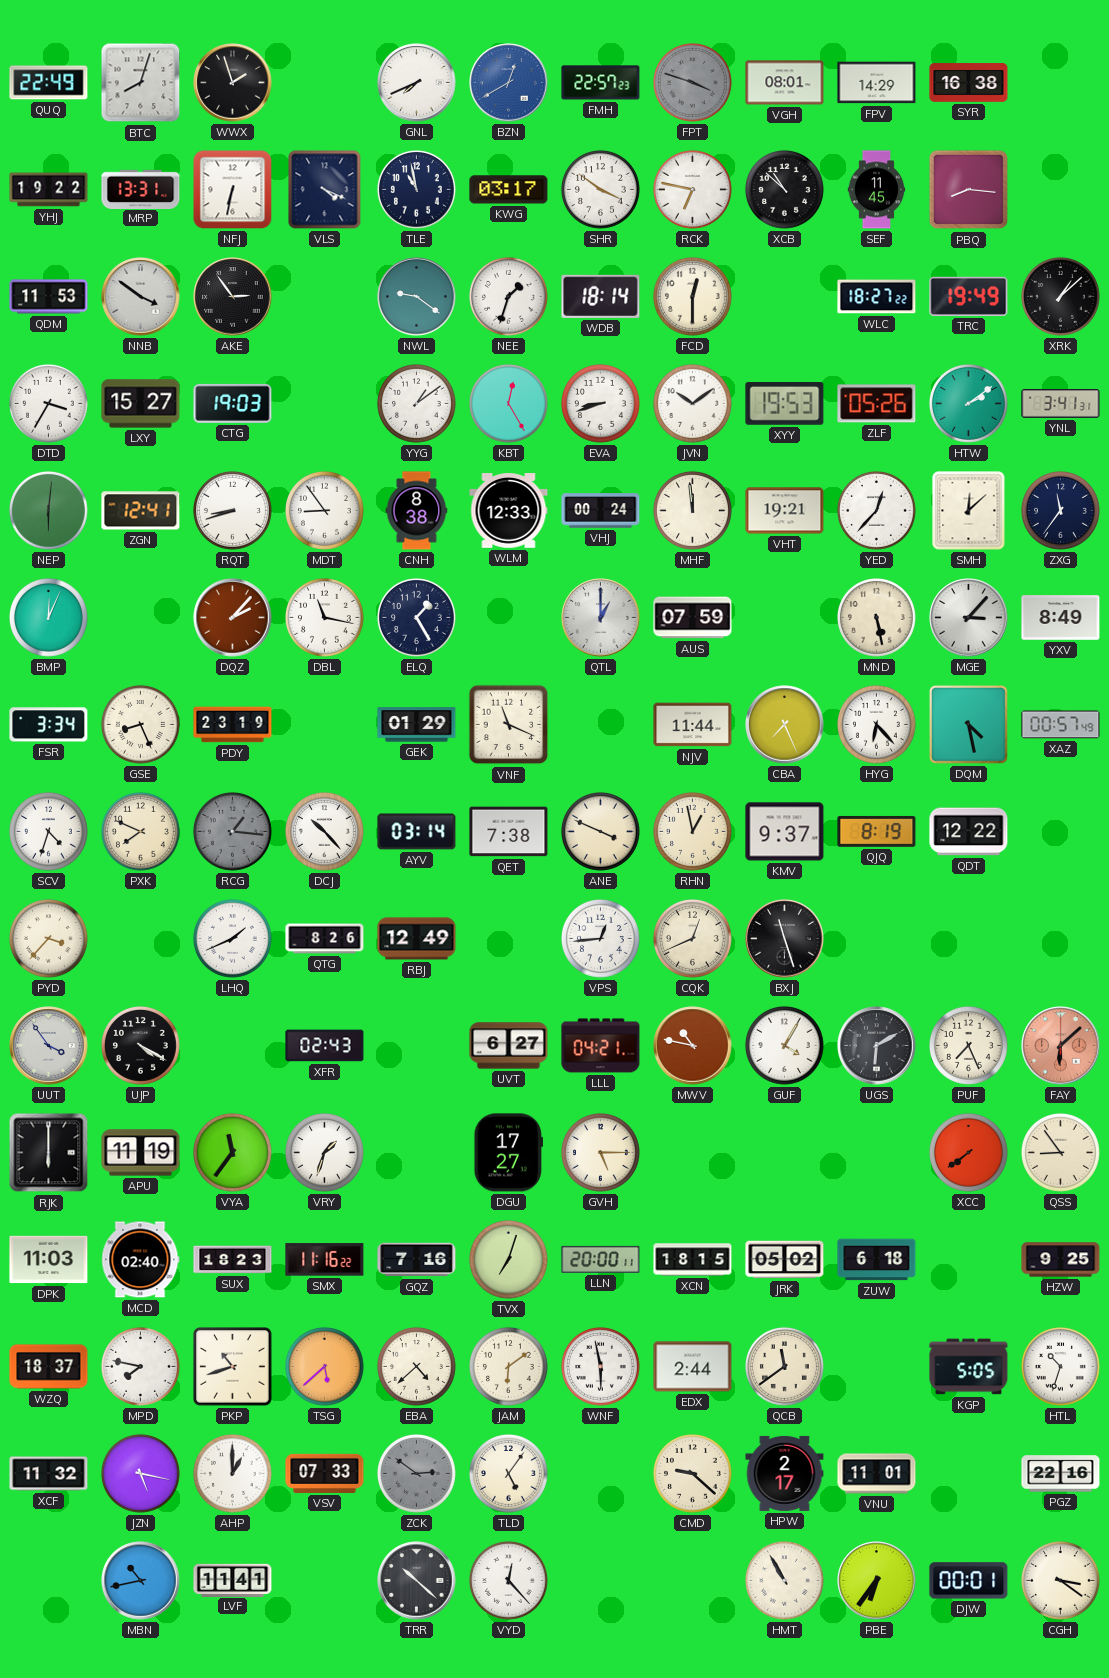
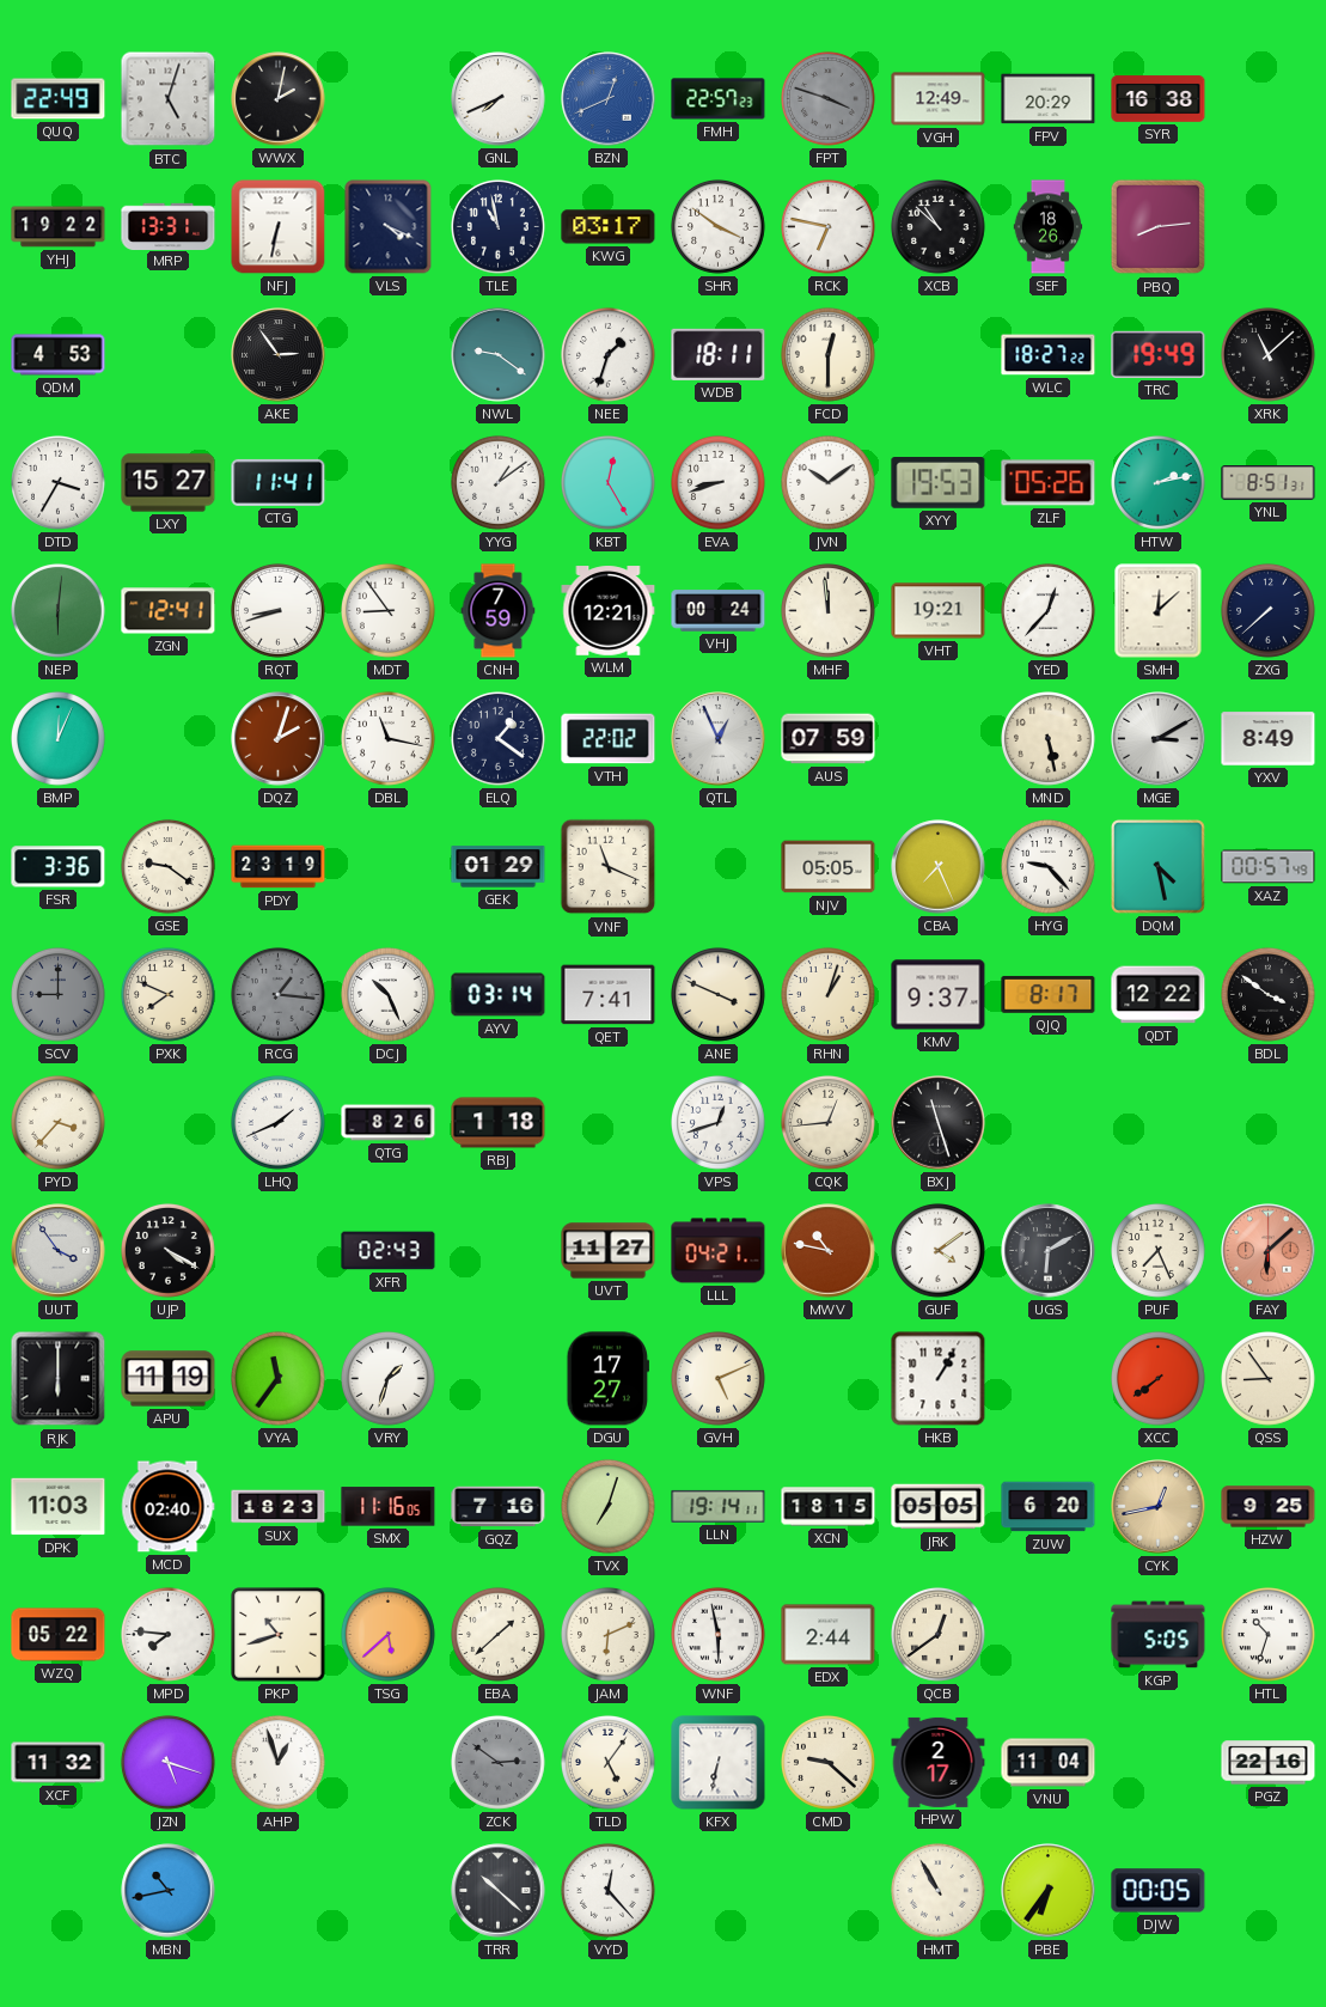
BTC: 8:03 -> 5:03
WWX: 1:57 -> 2:02
BZN: 12:40 -> 12:41
VGH: 08:01 -> 12:49
FPV: 14:29 -> 20:29
SEF: 11:45 -> 18:26
PBQ: 8:16 -> 8:14
QDM: 11:53 -> 4:53
NNB: 3:51 -> none
WDB: 18:14 -> 18:11
XRK: 1:08 -> 11:08
CTG: 19:03 -> 11:41
HTW: 2:09 -> 2:13
YNL: 3:41 -> 8:51
CNH: 8:38 -> 7:59
WLM: 12:33 -> 12:21
ZXG: 11:36 -> 7:38
DQZ: 2:07 -> 2:03
ELQ: 1:25 -> 1:21
VTH: none -> 22:02
QTL: 1:00 -> 12:56
MGE: 3:07 -> 3:10
FSR: 3:34 -> 3:36
GSE: 8:26 -> 9:21
NJV: 11:44 -> 05:05
HYG: 6:23 -> 9:23
SCV: 4:33 -> 9:00
SCV dial: white -> grey
DCJ: 10:23 -> 10:26
QET: 7:38 -> 7:41
RHN: 12:58 -> 1:03
QJQ: 8:19 -> 8:17
BDL: none -> 3:51
RBJ: 12:49 -> 1:18
VPS: 12:44 -> 12:42
CQK: 12:41 -> 12:44
UVT: 6:27 -> 11:27
GUF: 4:05 -> 4:09
GVH: 5:15 -> 5:11
HKB: none -> 1:05
SMX: 11:16:22 -> 11:16:05
LLN: 20:00 -> 19:14
JRK: 05:02 -> 05:05
ZUW: 6:18 -> 6:20
CYK: none -> 12:43
WZQ: 18:37 -> 05:22
MPD: 7:47 -> 7:46
EBA: 4:38 -> 1:38
JAM: 6:09 -> 6:11
QCB: 11:39 -> 12:39
JZN: 5:17 -> 5:18
AHP: 1:00 -> 12:57
VSV: 07:33 -> none
KFX: none -> 6:32
VNU: 11:01 -> 11:04
LVF: 11:41 -> none
DJW: 00:01 -> 00:05
CGH: 3:21 -> none
